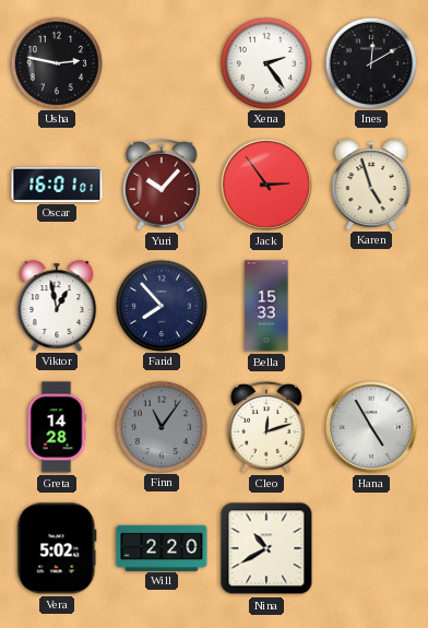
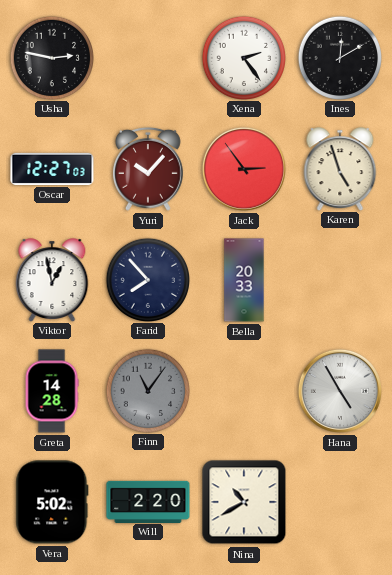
Oscar: 16:01 -> 12:27
Bella: 15:33 -> 20:33
Cleo: 12:12 -> none
